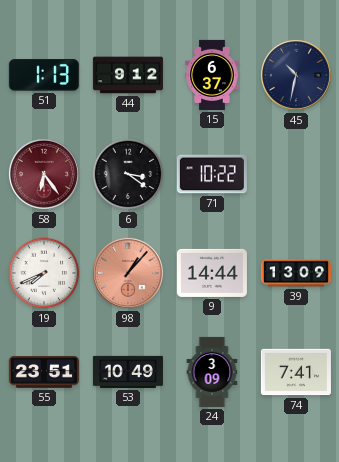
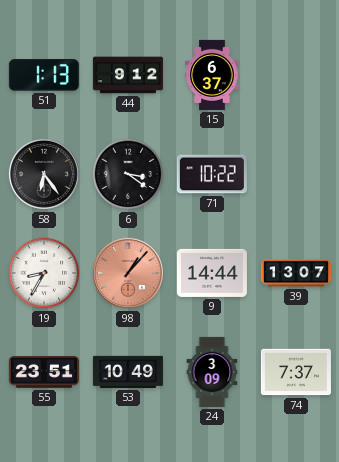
45: 10:32 -> none
58 dial: burgundy -> black
19: 7:41 -> 8:35
39: 13:09 -> 13:07
74: 7:41 -> 7:37
